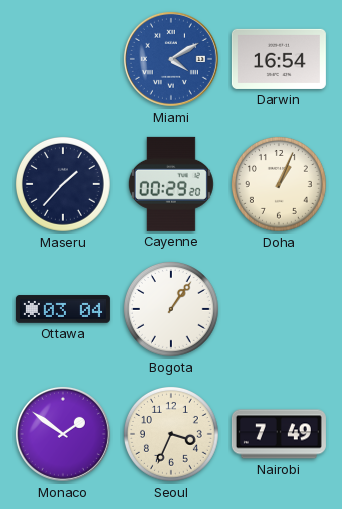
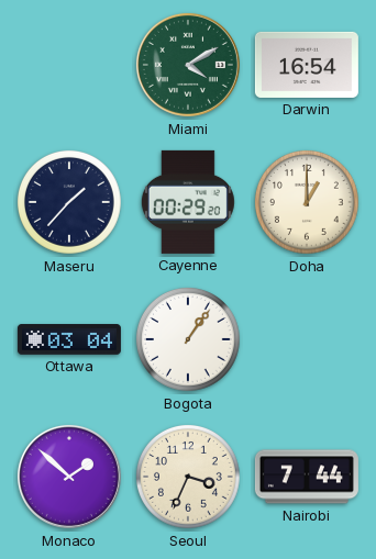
Miami dial: blue -> green
Doha: 1:04 -> 1:00
Monaco: 1:51 -> 1:52
Nairobi: 7:49 -> 7:44
